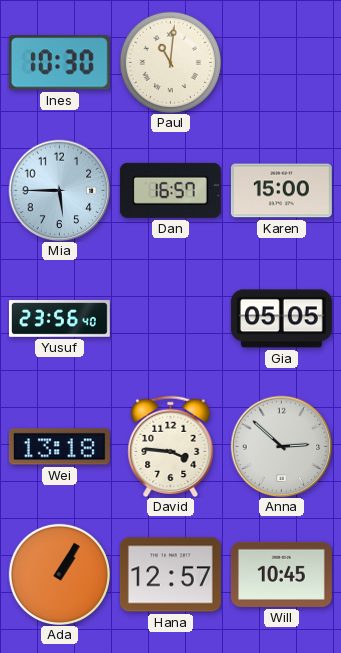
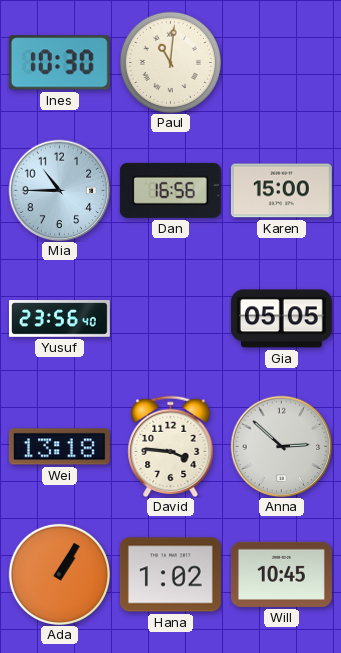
Mia: 5:45 -> 10:45
Dan: 16:57 -> 16:56
Hana: 12:57 -> 1:02
